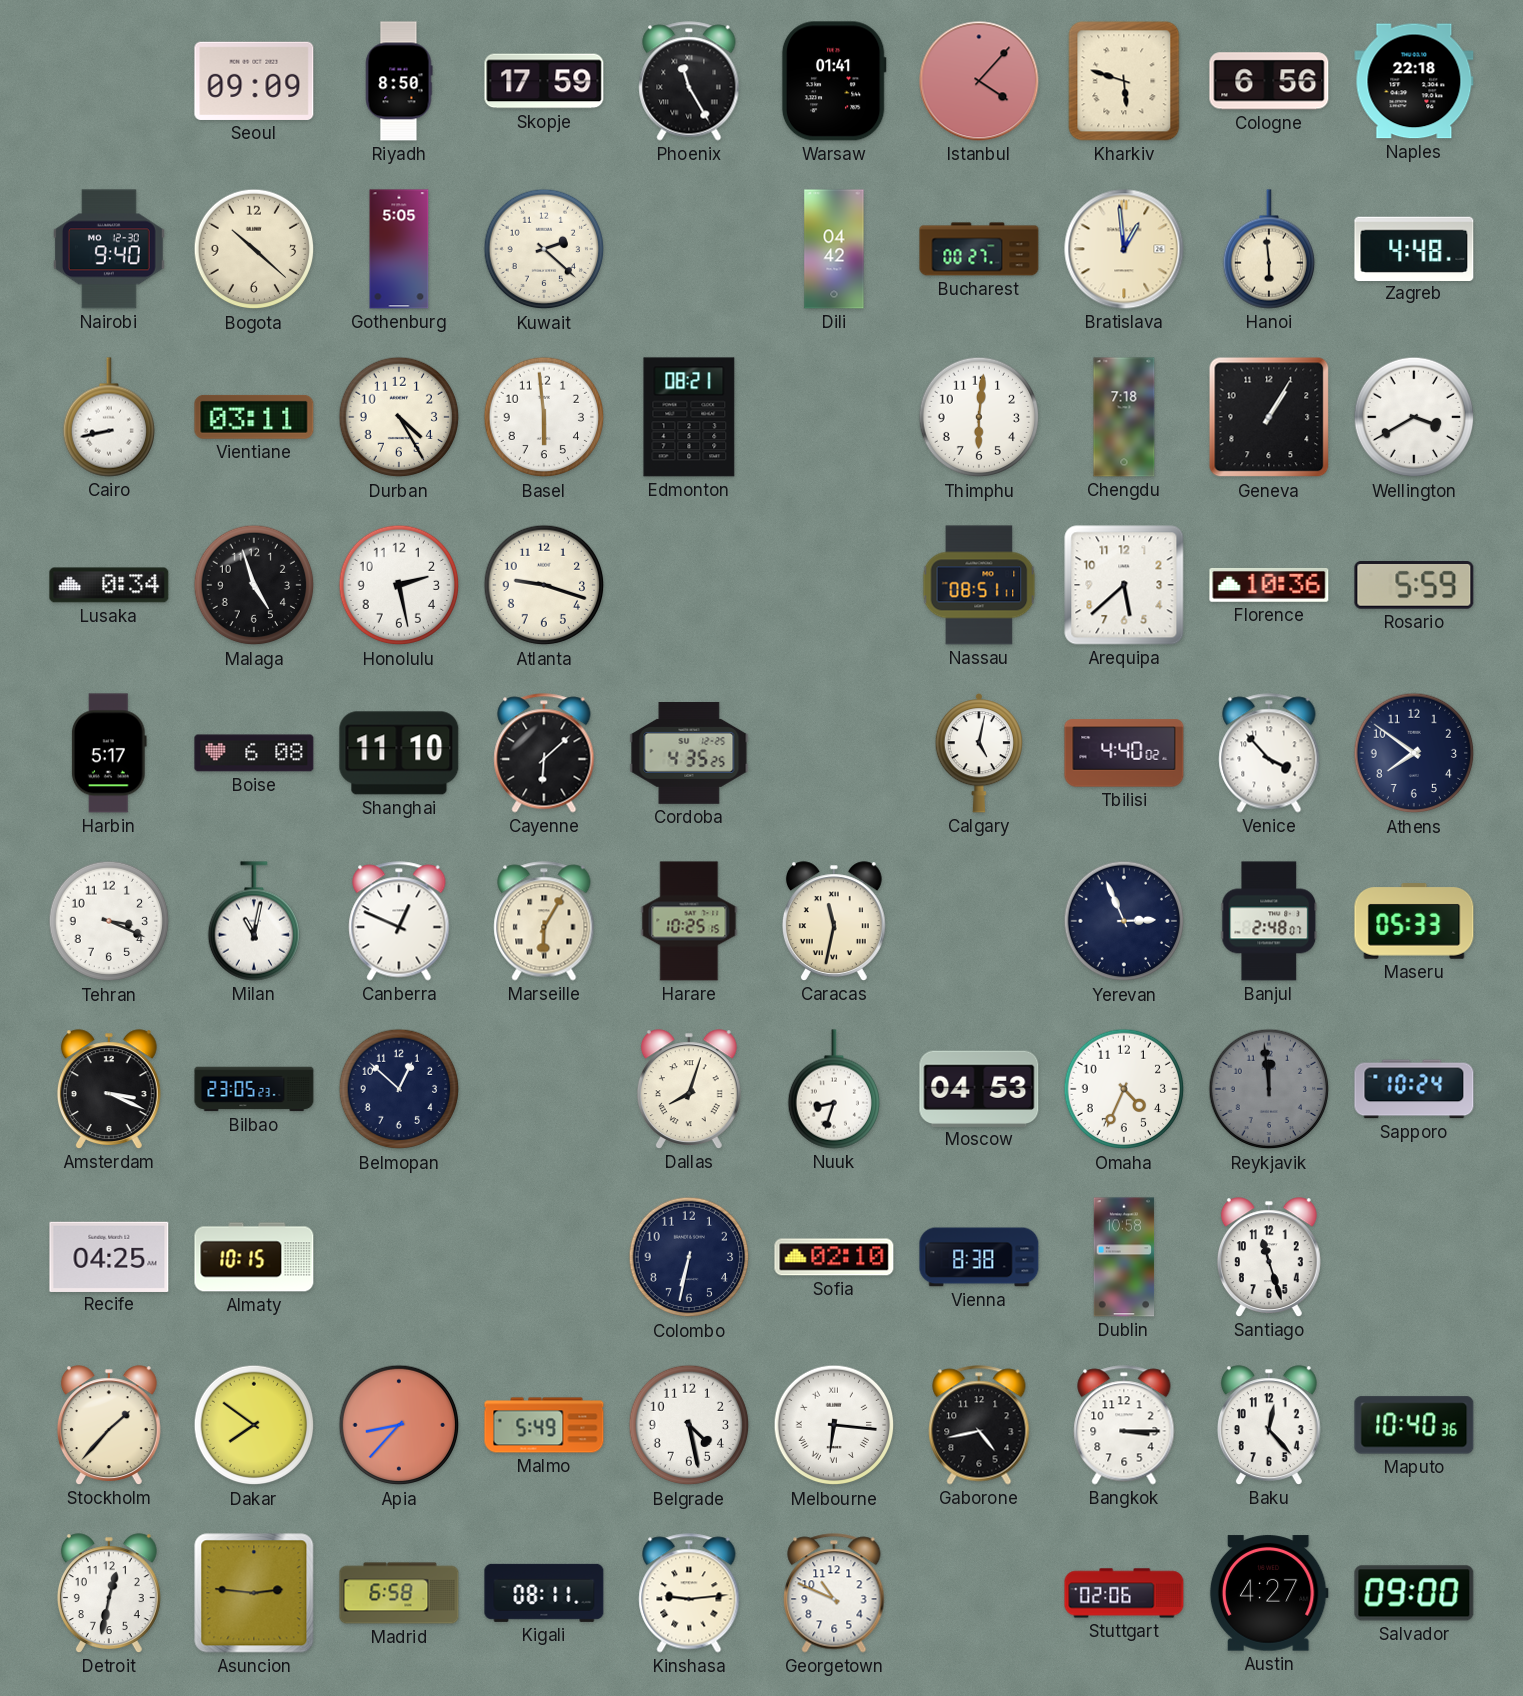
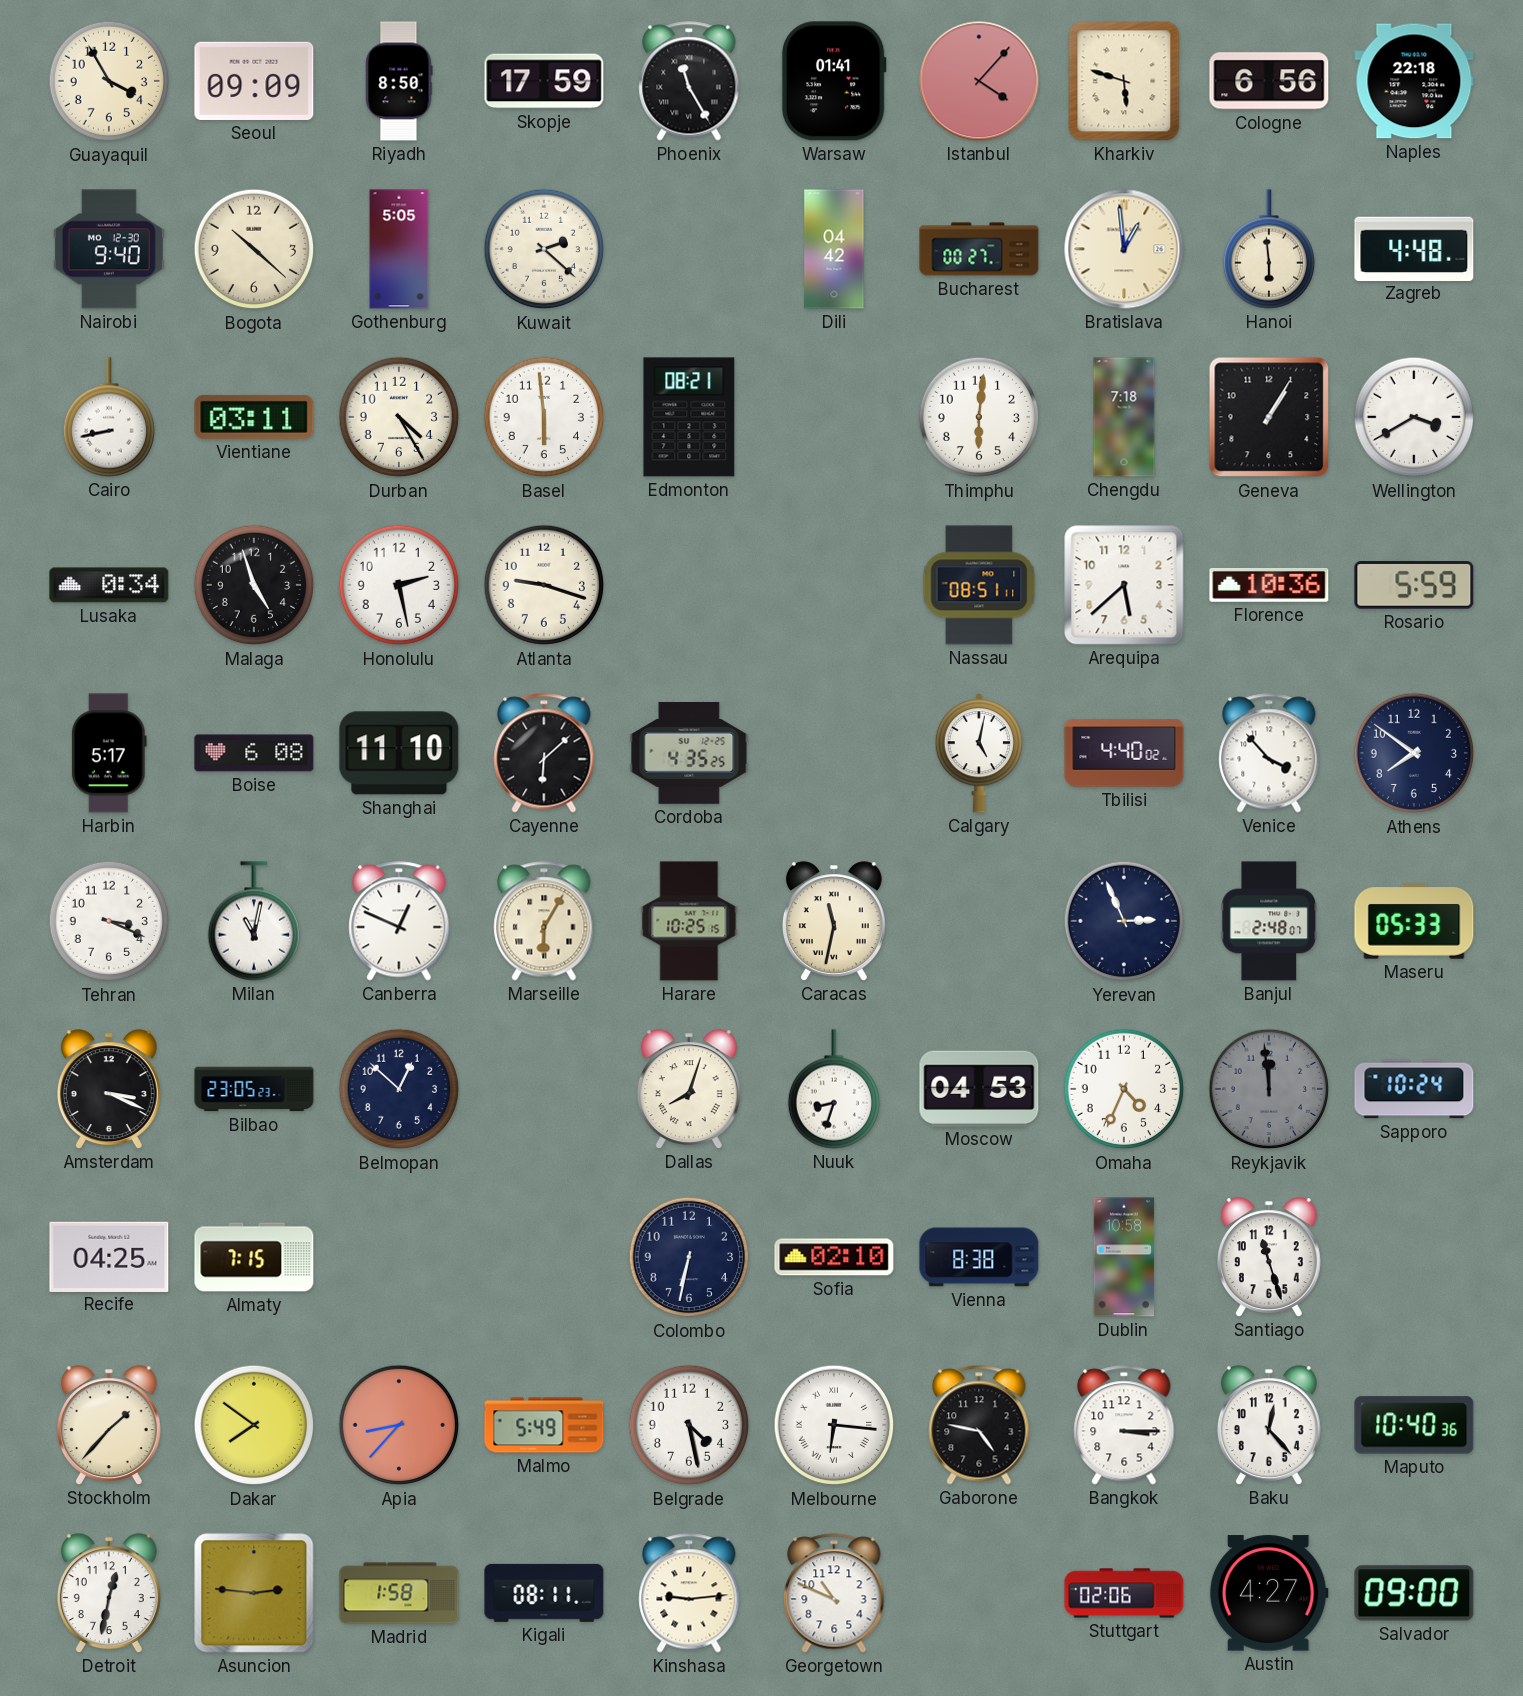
Guayaquil: none -> 3:55
Almaty: 10:15 -> 7:15
Gaborone: 4:43 -> 4:47
Madrid: 6:58 -> 1:58
